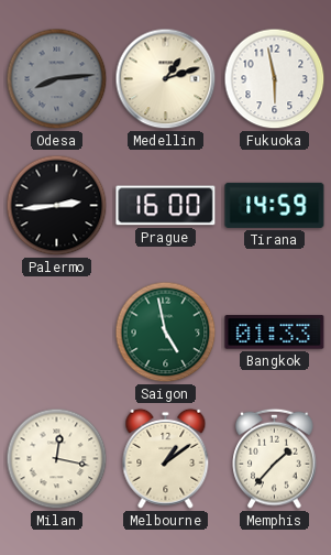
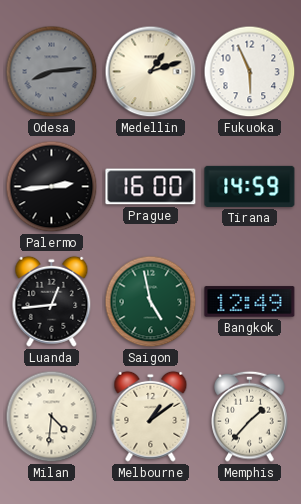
Fukuoka: 5:58 -> 5:56
Luanda: none -> 12:44
Bangkok: 01:33 -> 12:49
Milan: 12:17 -> 4:31
